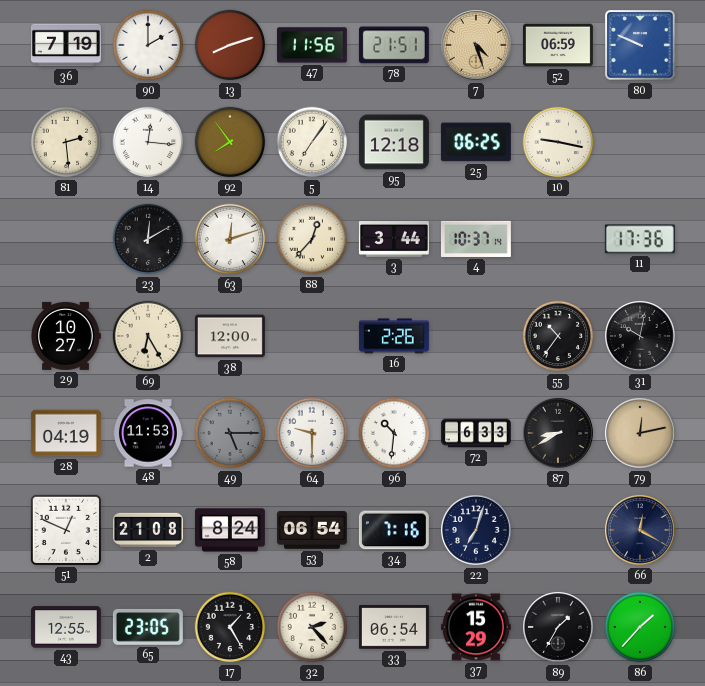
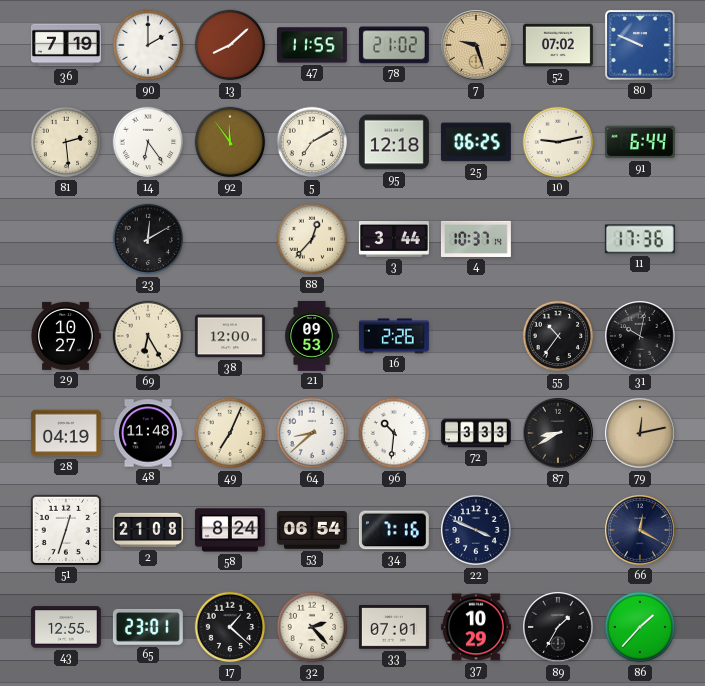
13: 8:12 -> 8:08
47: 11:56 -> 11:55
78: 21:51 -> 21:02
7: 4:27 -> 9:27
52: 06:59 -> 07:02
14: 12:16 -> 6:24
92: 7:54 -> 11:54
5: 7:06 -> 7:10
10: 9:17 -> 9:13
91: none -> 6:44
63: 12:12 -> none
21: none -> 09:53
48: 11:53 -> 11:48
49: 5:15 -> 7:04
49 dial: grey -> cream
64: 9:30 -> 8:38
72: 6:33 -> 3:33
51: 12:49 -> 12:33
22: 7:03 -> 3:49
65: 23:05 -> 23:01
17: 1:25 -> 1:22
33: 06:54 -> 07:01
37: 15:29 -> 10:29
